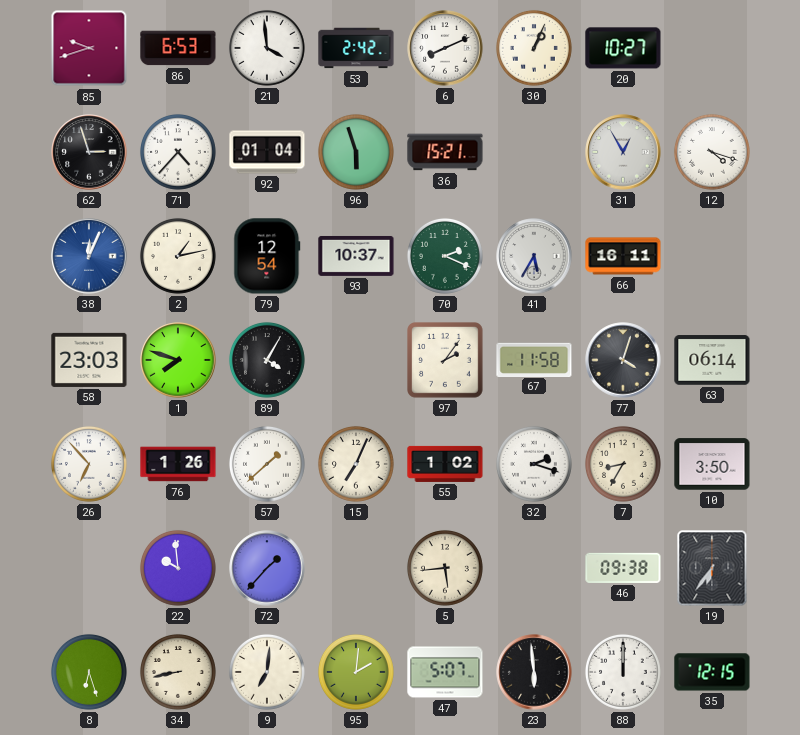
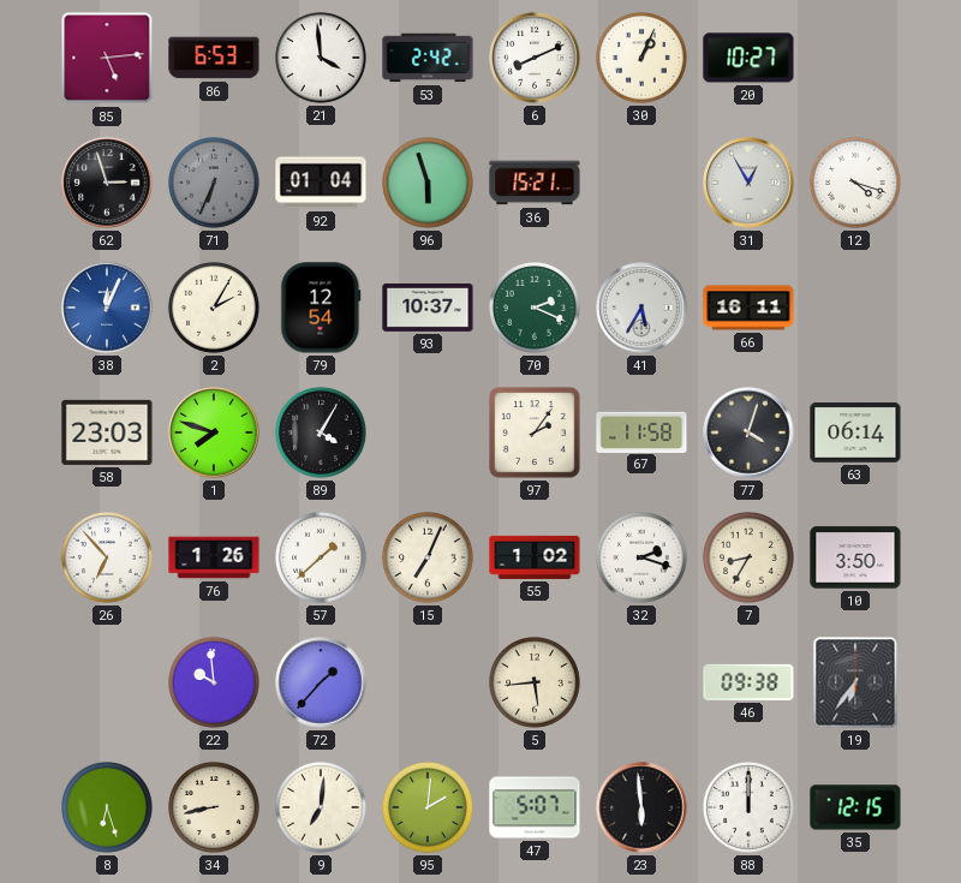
85: 9:42 -> 5:14
71: 4:37 -> 6:34
71 dial: white -> grey
2: 1:13 -> 2:05
